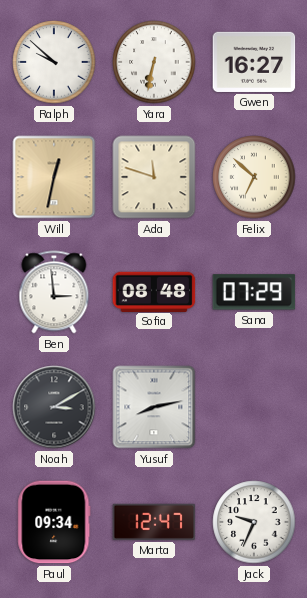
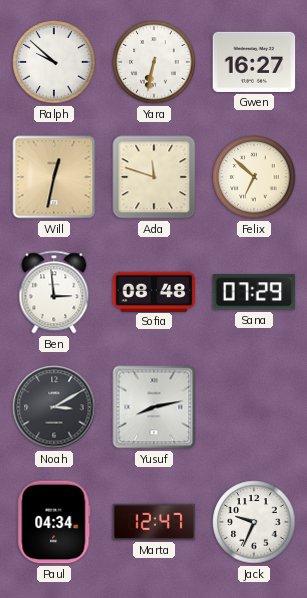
Paul: 09:34 -> 04:34
